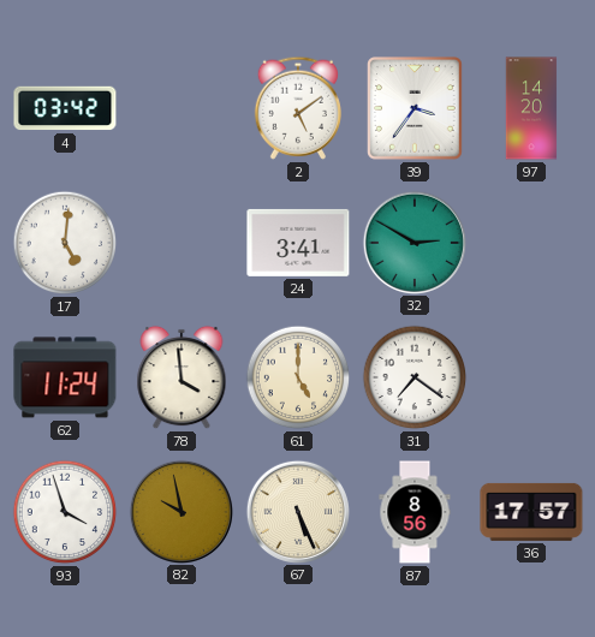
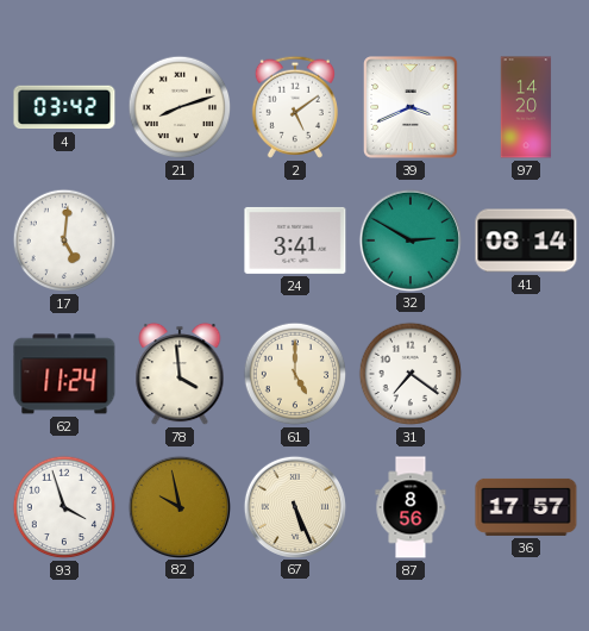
21: none -> 8:12
39: 3:36 -> 3:41
41: none -> 08:14
